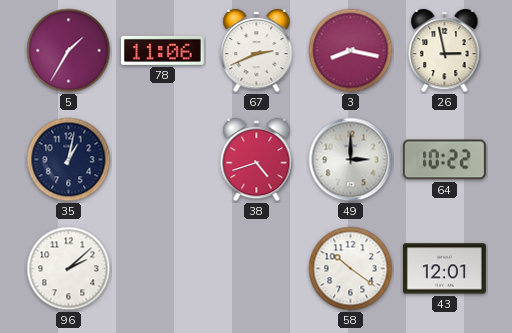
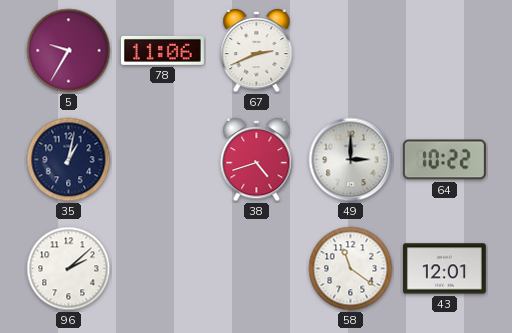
5: 1:35 -> 9:35
3: 8:17 -> none
26: 2:58 -> none
58: 10:21 -> 11:21
